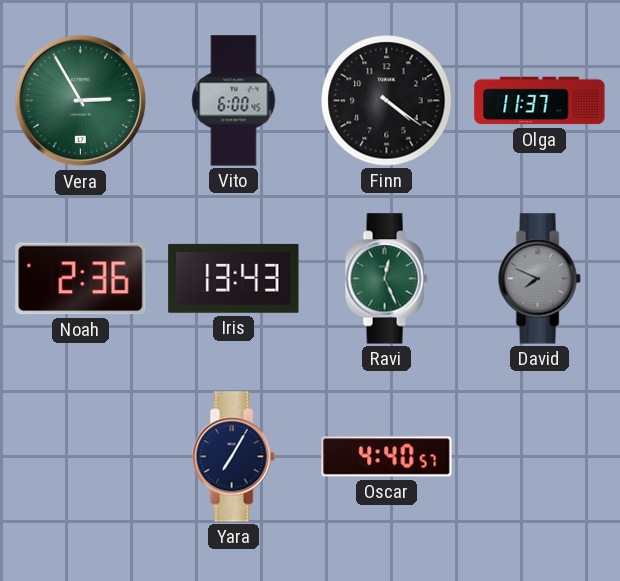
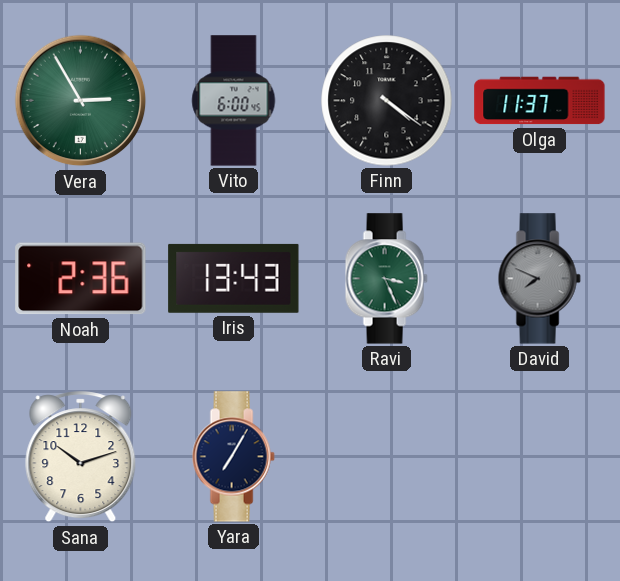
Ravi: 12:26 -> 3:26
Sana: none -> 10:12
Oscar: 4:40 -> none
